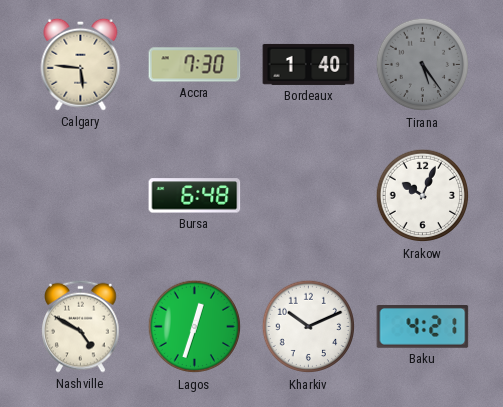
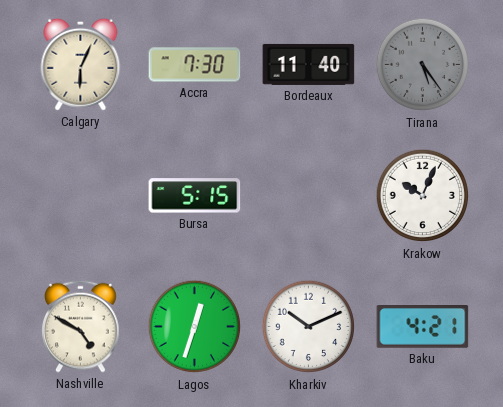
Calgary: 5:46 -> 6:04
Bordeaux: 1:40 -> 11:40
Bursa: 6:48 -> 5:15
